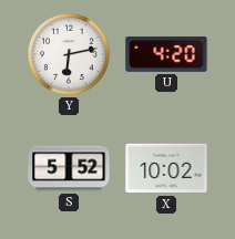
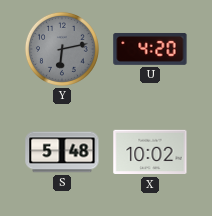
Y dial: white -> grey
S: 5:52 -> 5:48
